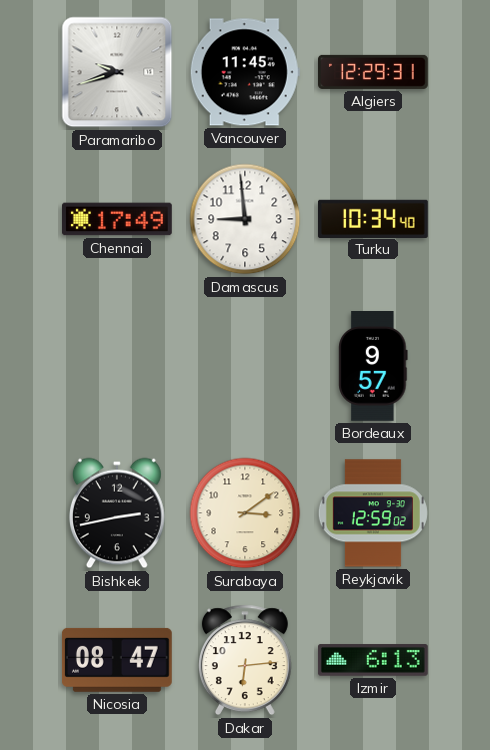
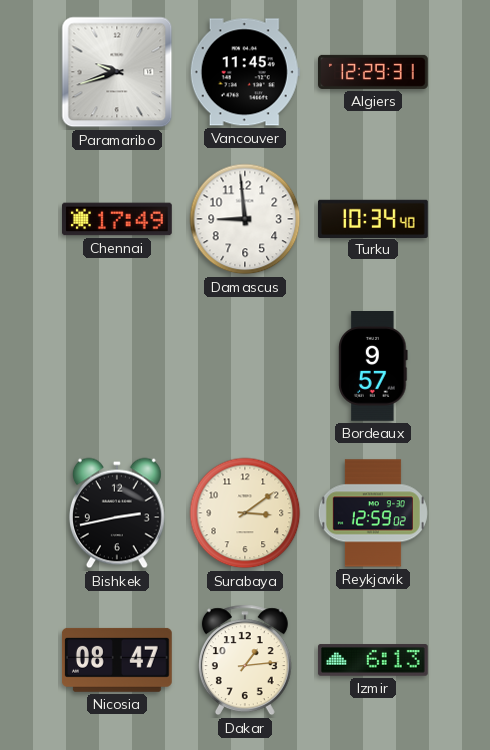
Dakar: 6:14 -> 1:14
